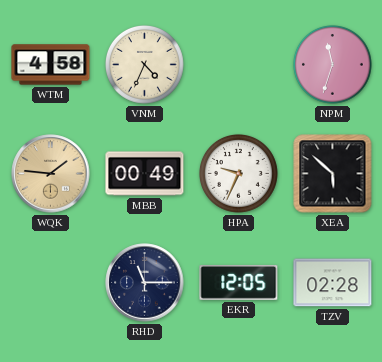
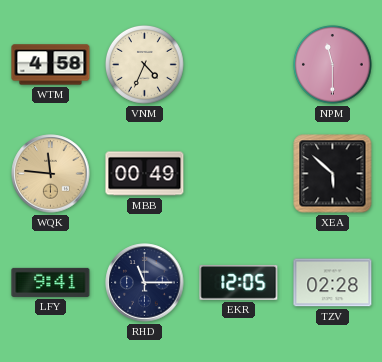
NPM: 11:33 -> 11:30
WQK: 1:46 -> 11:46
HPA: 9:34 -> none
LFY: none -> 9:41
